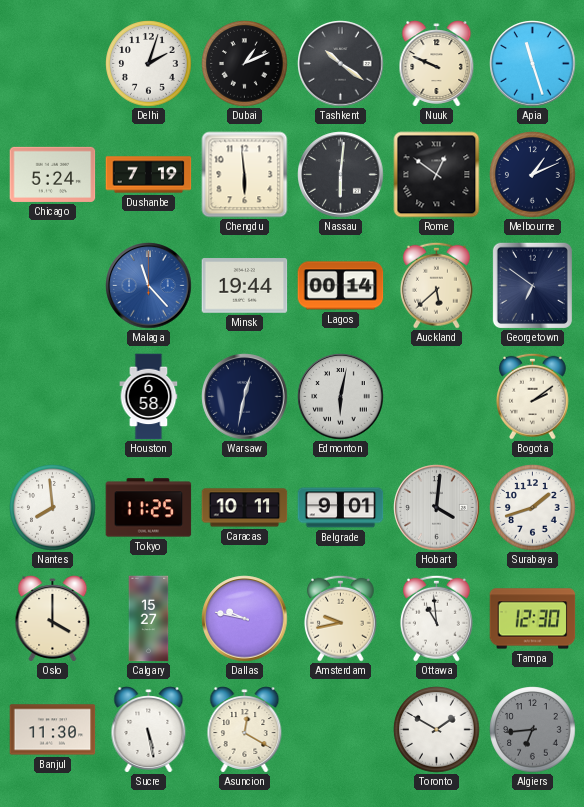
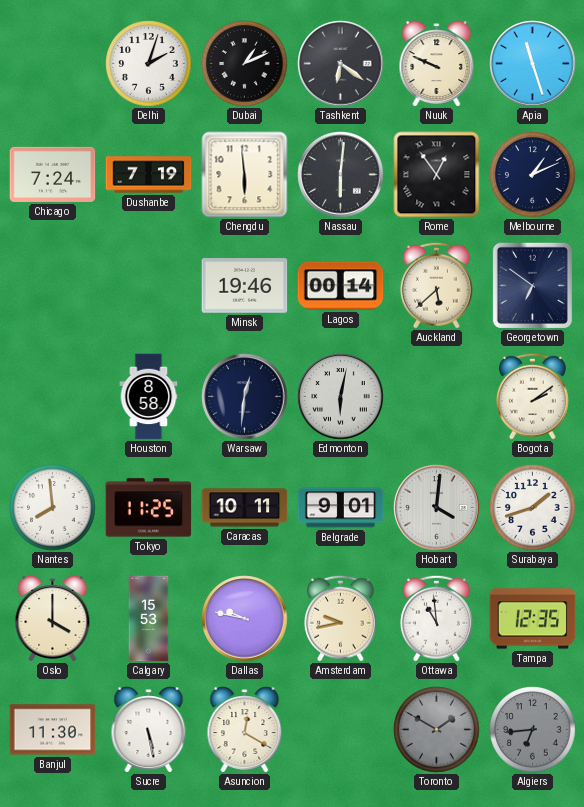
Tashkent: 10:21 -> 6:21
Chicago: 5:24 -> 7:24
Rome: 12:51 -> 12:54
Malaga: 11:23 -> none
Minsk: 19:44 -> 19:46
Houston: 6:58 -> 8:58
Warsaw: 12:32 -> 12:31
Calgary: 15:27 -> 15:53
Tampa: 12:30 -> 12:35
Toronto dial: white -> grey
